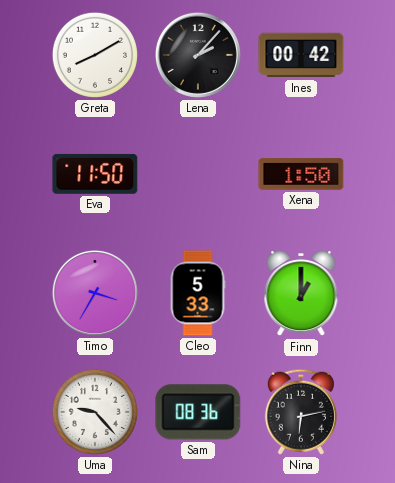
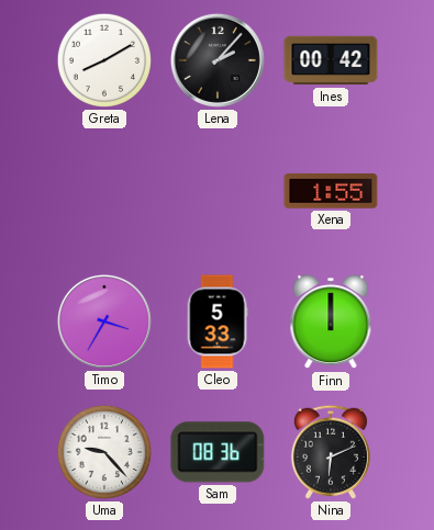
Eva: 11:50 -> none
Xena: 1:50 -> 1:55
Finn: 1:00 -> 12:00
Nina: 6:13 -> 6:11
